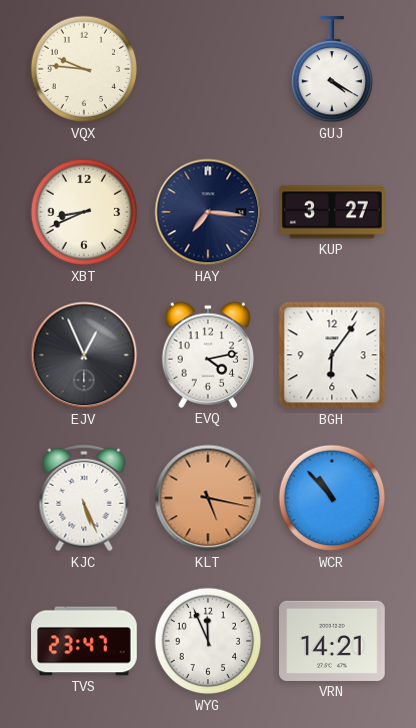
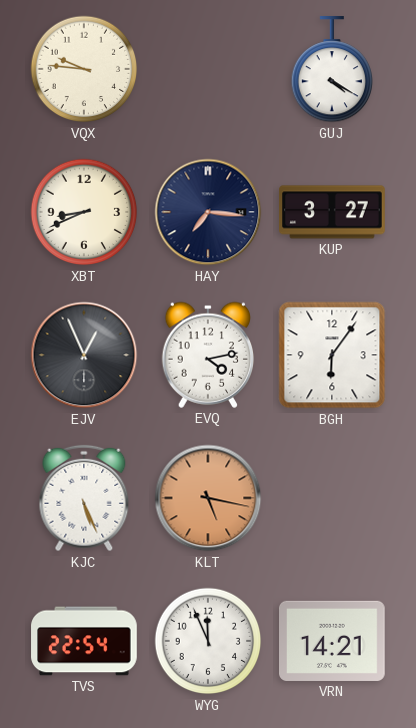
WCR: 10:53 -> none
TVS: 23:47 -> 22:54
